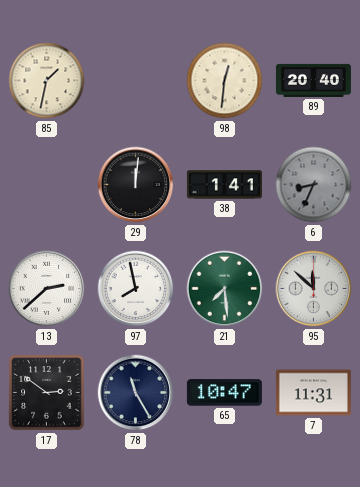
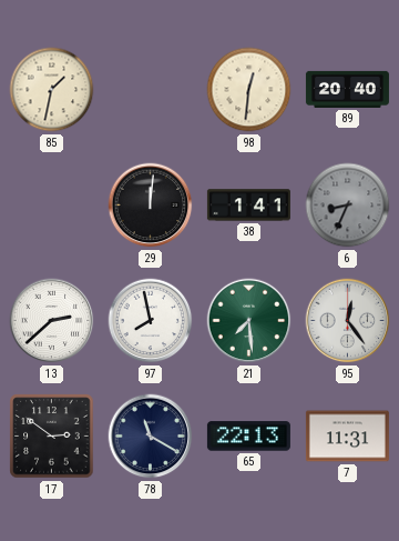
95: 11:52 -> 12:24
78: 11:25 -> 11:20
65: 10:47 -> 22:13
